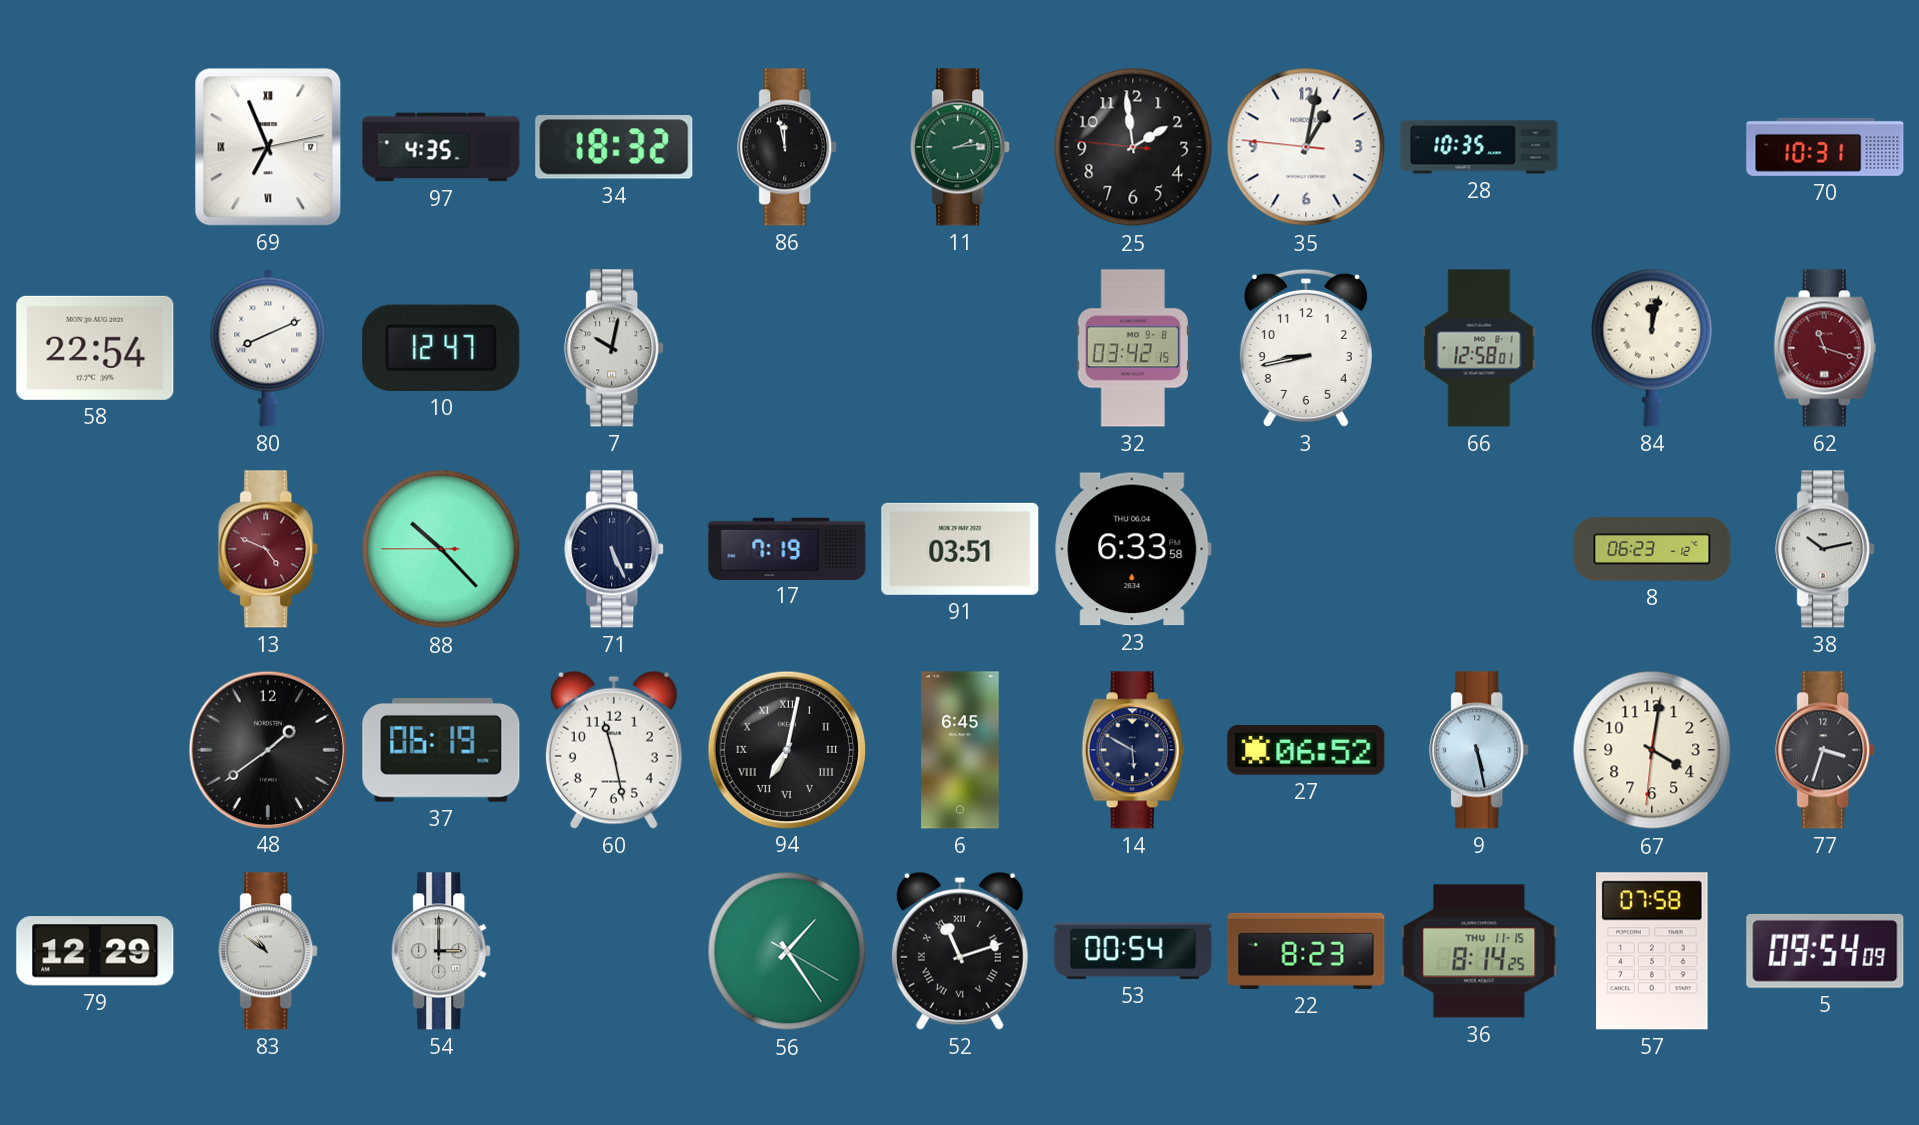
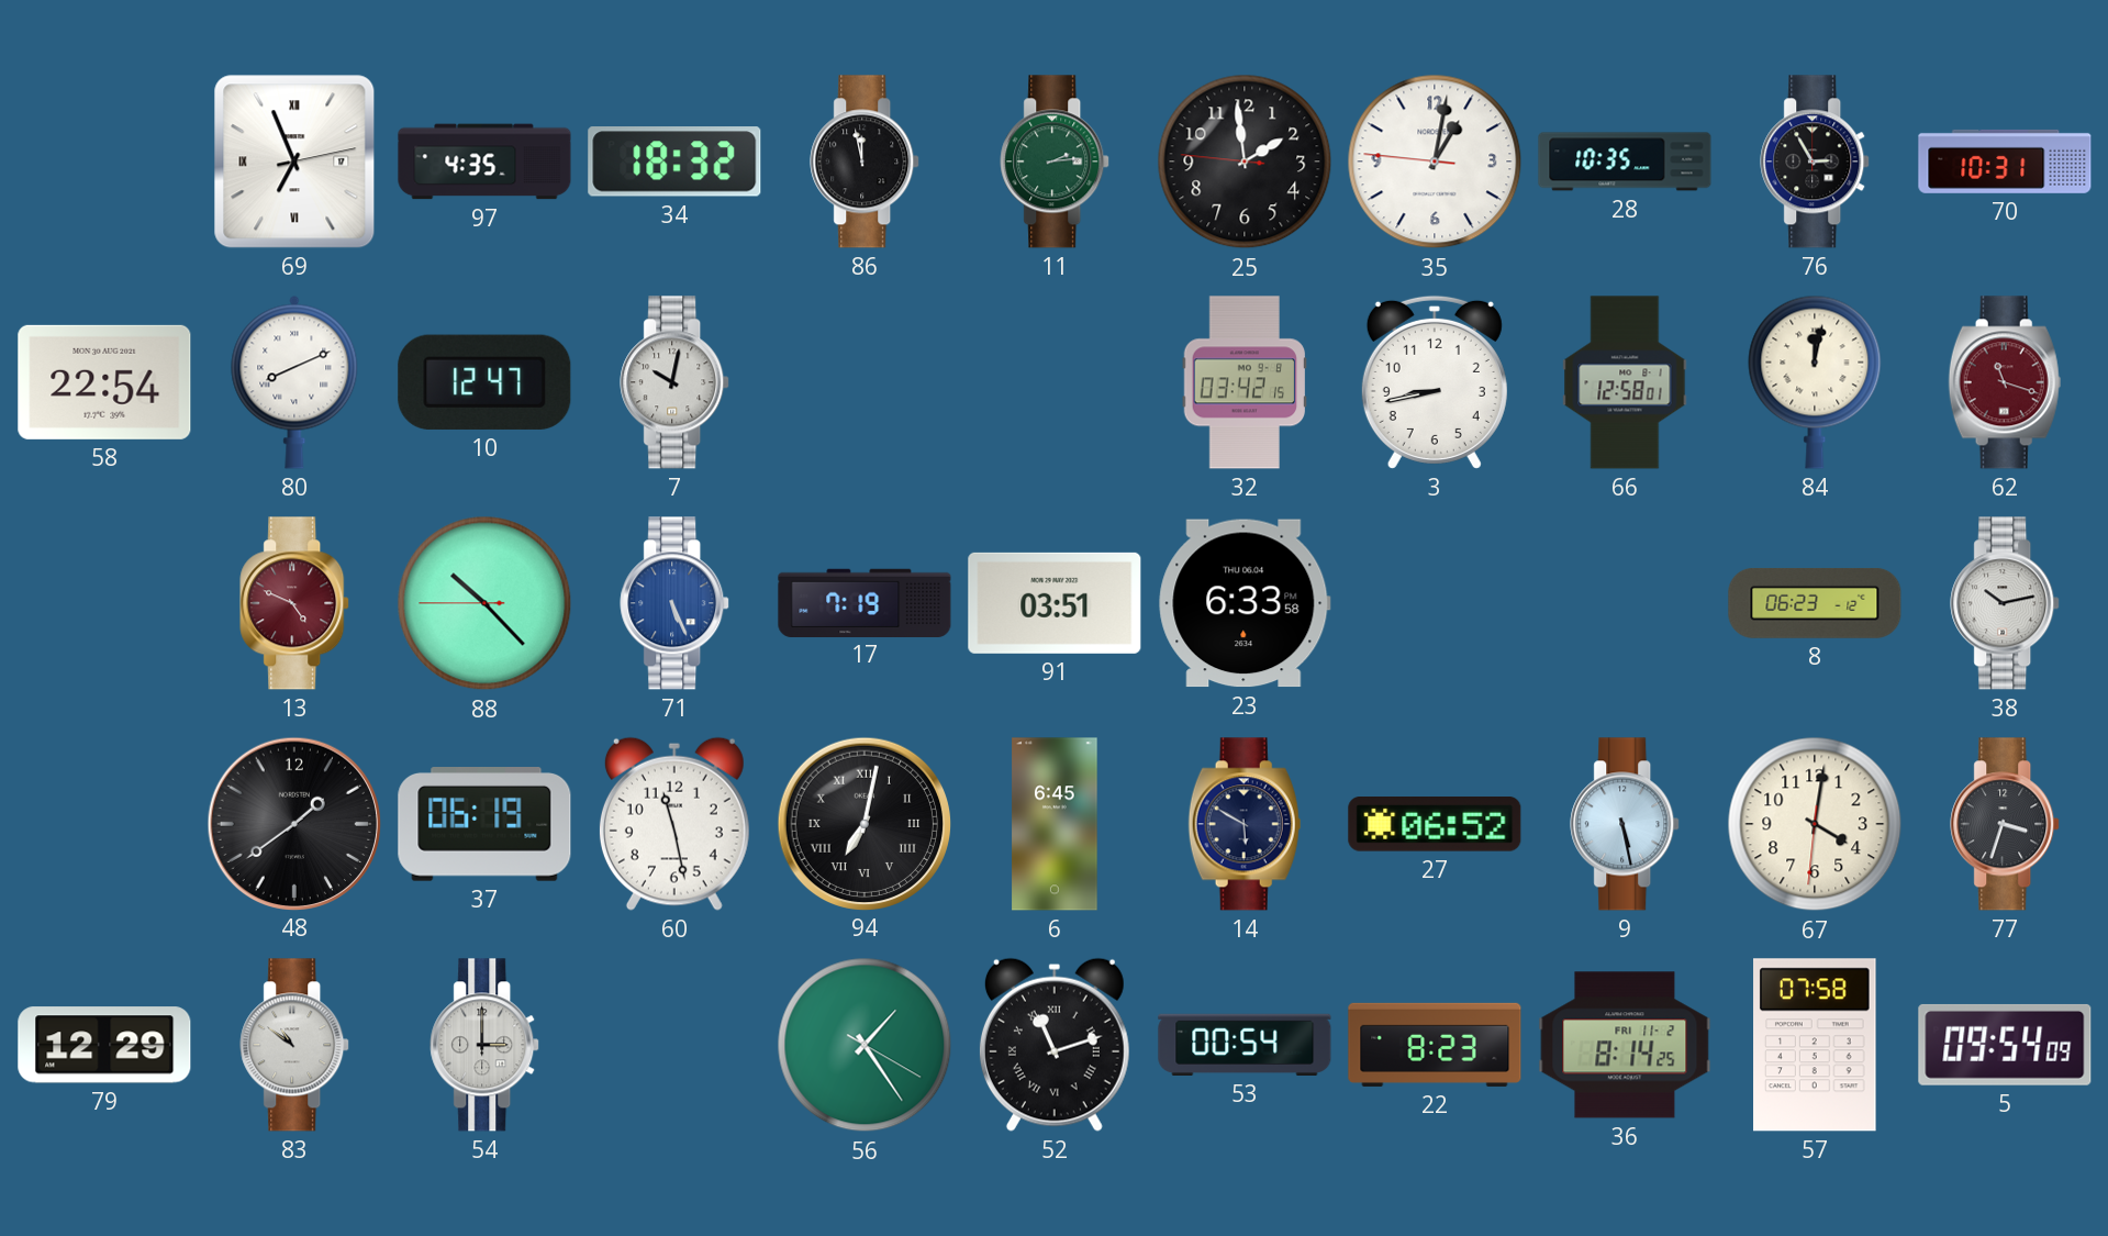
76: none -> 2:55
71 dial: navy -> blue
36 date: THU 11-15 -> FRI 11-2
